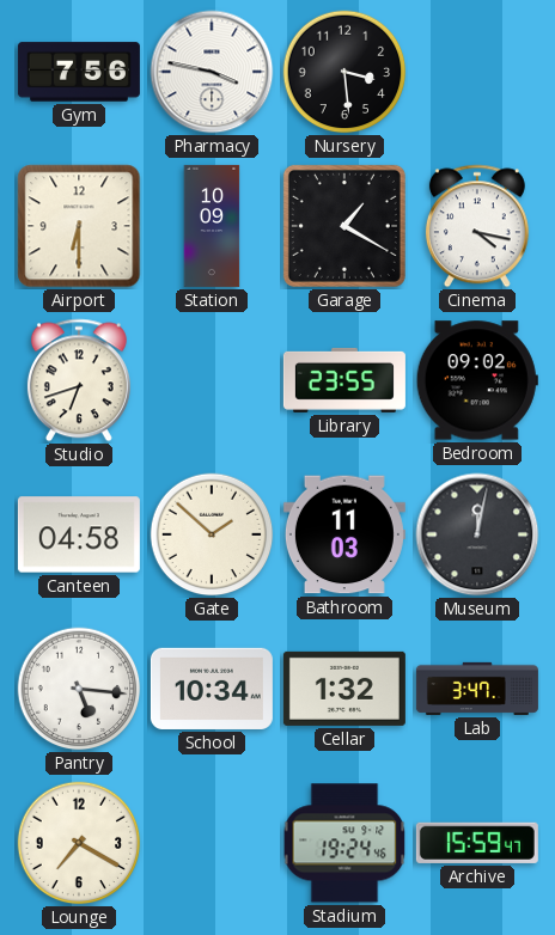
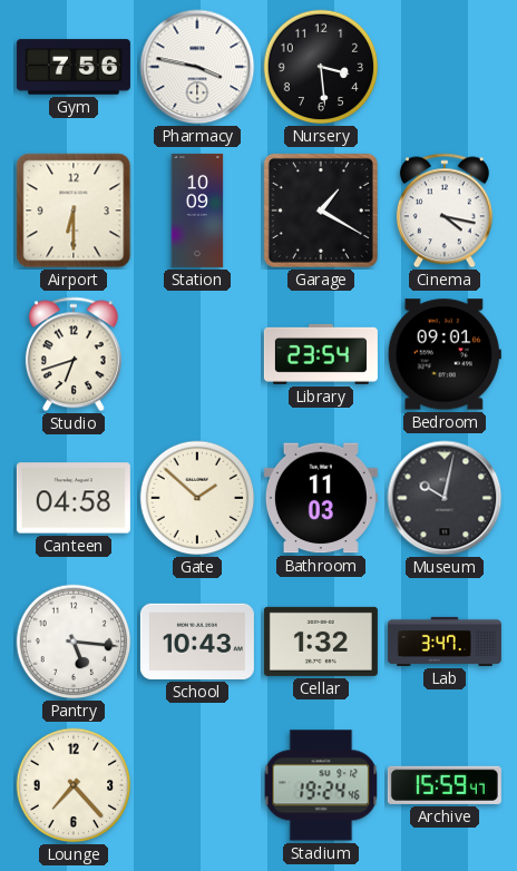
Library: 23:55 -> 23:54
Bedroom: 09:02 -> 09:01
Museum: 12:02 -> 10:02
School: 10:34 -> 10:43
Lounge: 7:20 -> 7:23
